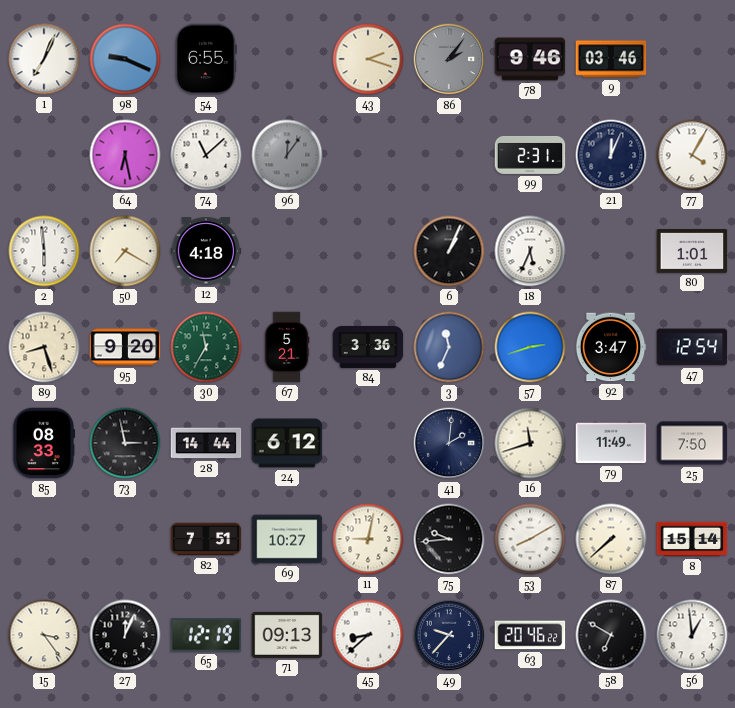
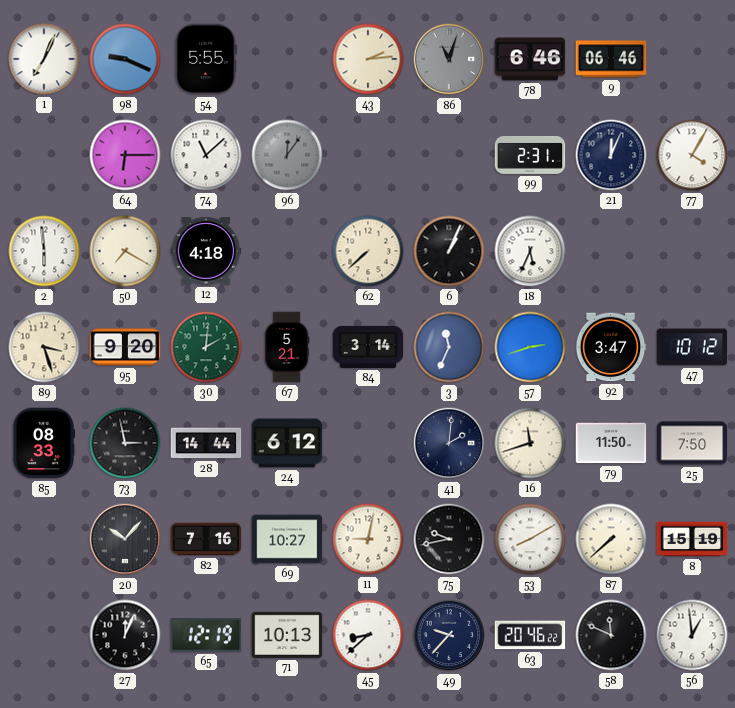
54: 6:55 -> 5:55
43: 2:18 -> 2:14
86: 2:06 -> 11:03
78: 9:46 -> 6:46
9: 03:46 -> 06:46
64: 6:28 -> 6:15
62: none -> 7:38
80: 1:01 -> none
89: 8:27 -> 3:27
30: 11:35 -> 2:01
84: 3:36 -> 3:14
47: 12:54 -> 10:12
79: 11:49 -> 11:50
20: none -> 10:07
82: 7:51 -> 7:16
75: 9:44 -> 9:43
8: 15:14 -> 15:19
15: 3:24 -> none
71: 09:13 -> 10:13
58: 6:50 -> 11:49
